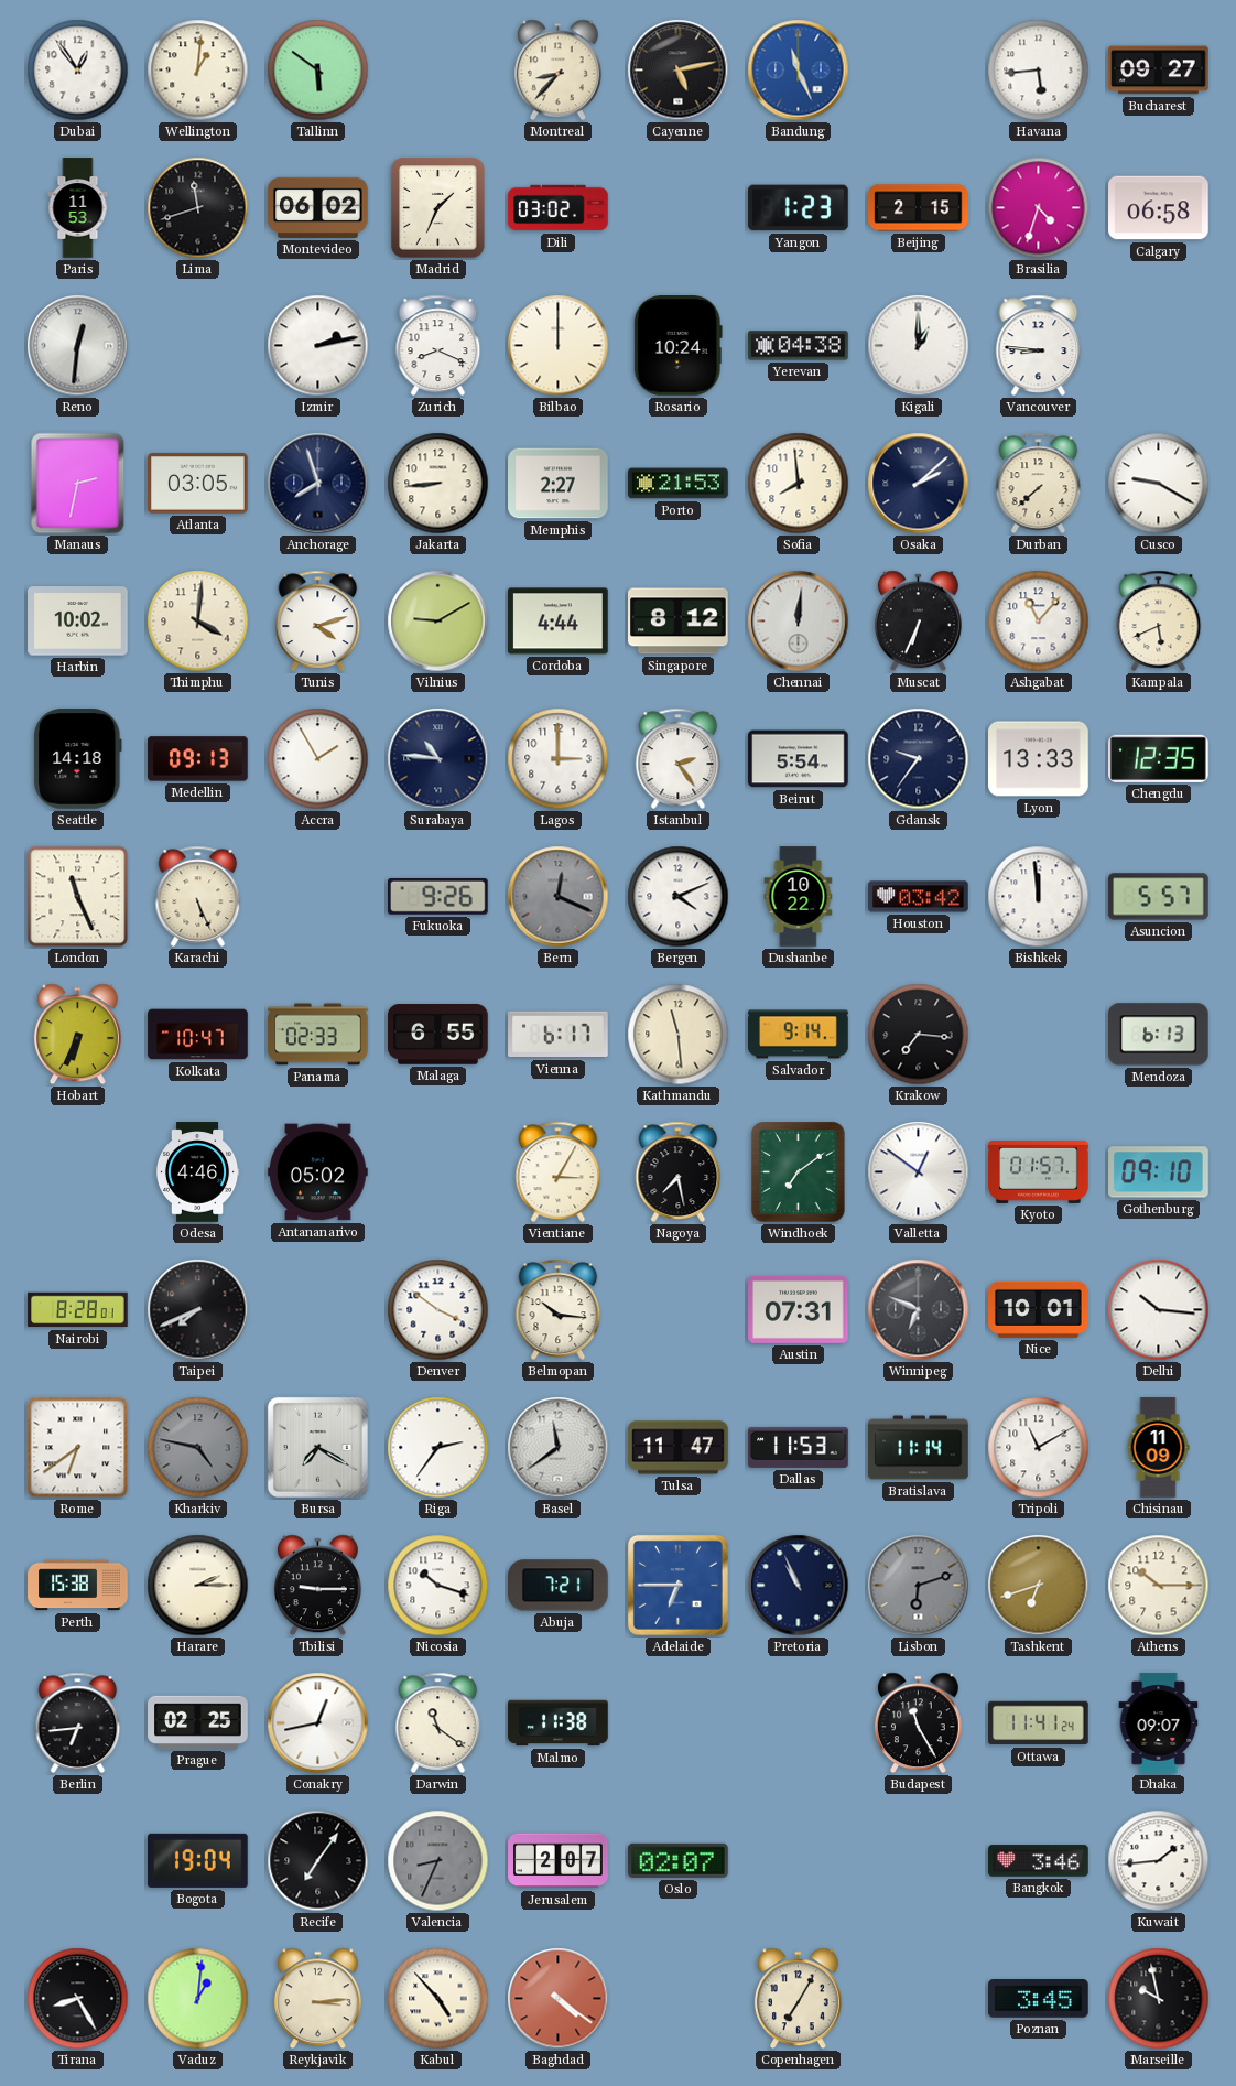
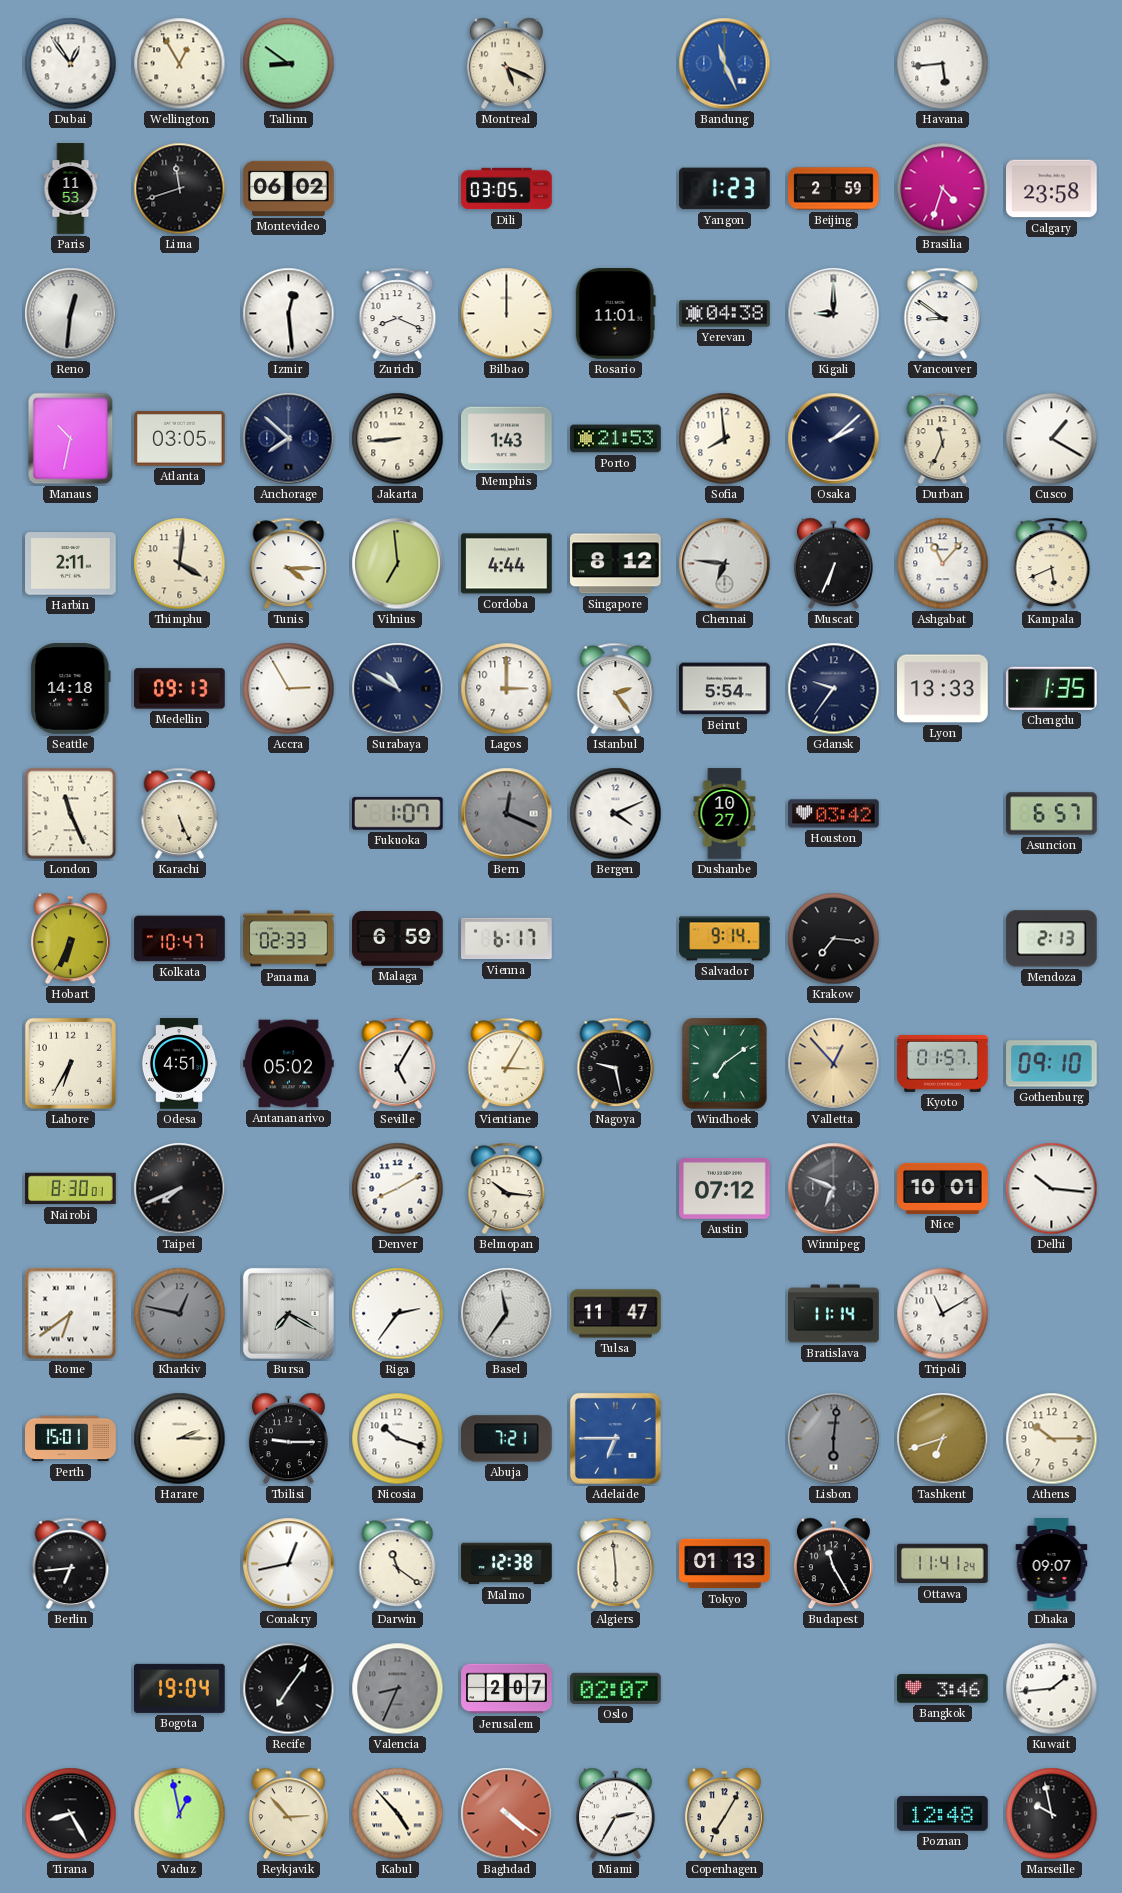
Wellington: 1:01 -> 12:55
Tallinn: 5:51 -> 8:51
Montreal: 8:37 -> 5:19
Cayenne: 5:13 -> none
Bucharest: 09:27 -> none
Madrid: 1:34 -> none
Dili: 03:02 -> 03:05
Beijing: 2:15 -> 2:59
Calgary: 06:58 -> 23:58
Izmir: 2:13 -> 12:29
Rosario: 10:24 -> 11:01
Kigali: 1:00 -> 9:00
Vancouver: 8:46 -> 8:51
Manaus: 2:32 -> 10:32
Anchorage: 7:57 -> 7:52
Memphis: 2:27 -> 1:43
Durban: 7:38 -> 11:34
Cusco: 9:20 -> 1:20
Harbin: 10:02 -> 2:11
Tunis: 4:12 -> 4:15
Vilnius: 9:10 -> 6:59
Chennai: 12:01 -> 6:46
Accra: 1:55 -> 2:55
Surabaya: 10:46 -> 10:50
Chengdu: 12:35 -> 1:35
Fukuoka: 9:26 -> 1:07
Dushanbe: 10:22 -> 10:27
Bishkek: 11:59 -> none
Asuncion: 5:57 -> 6:57
Malaga: 6:55 -> 6:59
Kathmandu: 11:29 -> none
Mendoza: 6:13 -> 2:13
Lahore: none -> 6:35
Odesa: 4:46 -> 4:51
Seville: none -> 5:05
Nagoya: 7:28 -> 9:28
Valletta: 12:51 -> 12:53
Valletta dial: white -> champagne
Nairobi: 8:28 -> 8:30
Denver: 3:51 -> 8:10
Austin: 07:31 -> 07:12
Kharkiv: 4:47 -> 12:47
Basel: 11:39 -> 11:36
Dallas: 11:53 -> none
Chisinau: 11:09 -> none
Perth: 15:38 -> 15:01
Pretoria: 10:56 -> none
Lisbon: 6:12 -> 6:01
Prague: 02:25 -> none
Malmo: 11:38 -> 12:38
Algiers: none -> 5:59
Tokyo: none -> 01:13
Vaduz: 1:01 -> 12:58
Reykjavik: 3:14 -> 2:53
Miami: none -> 2:35
Poznan: 3:45 -> 12:48
